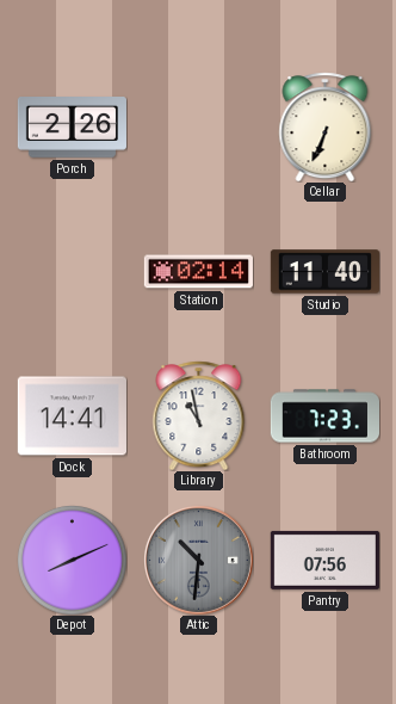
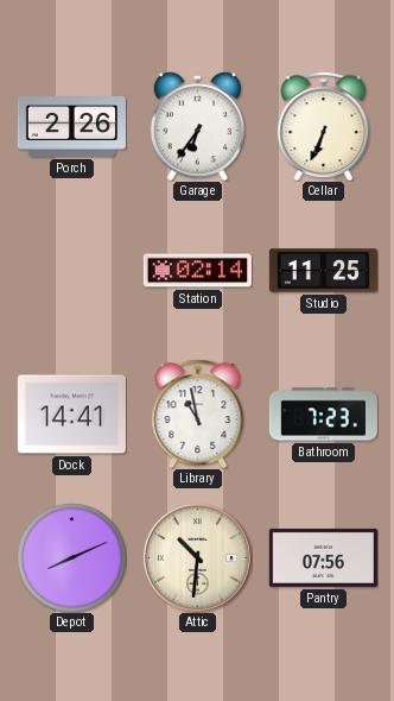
Garage: none -> 6:36
Studio: 11:40 -> 11:25
Attic dial: grey -> cream
